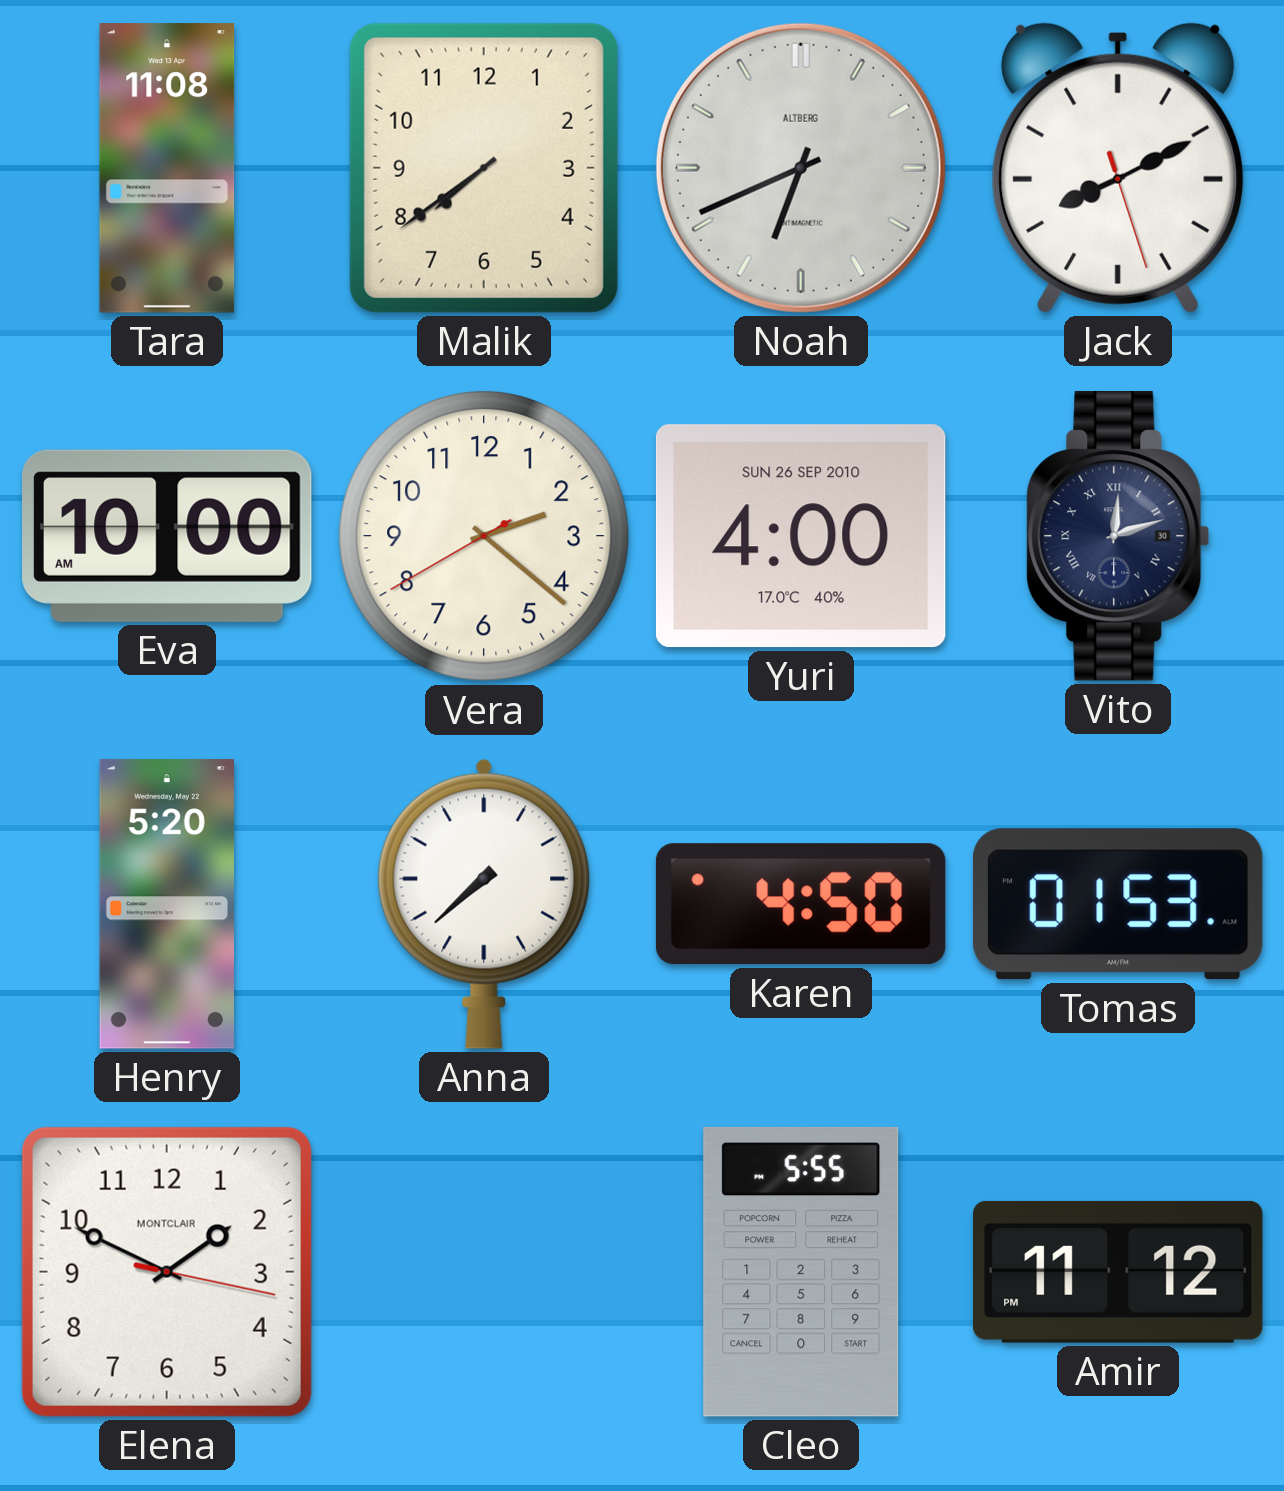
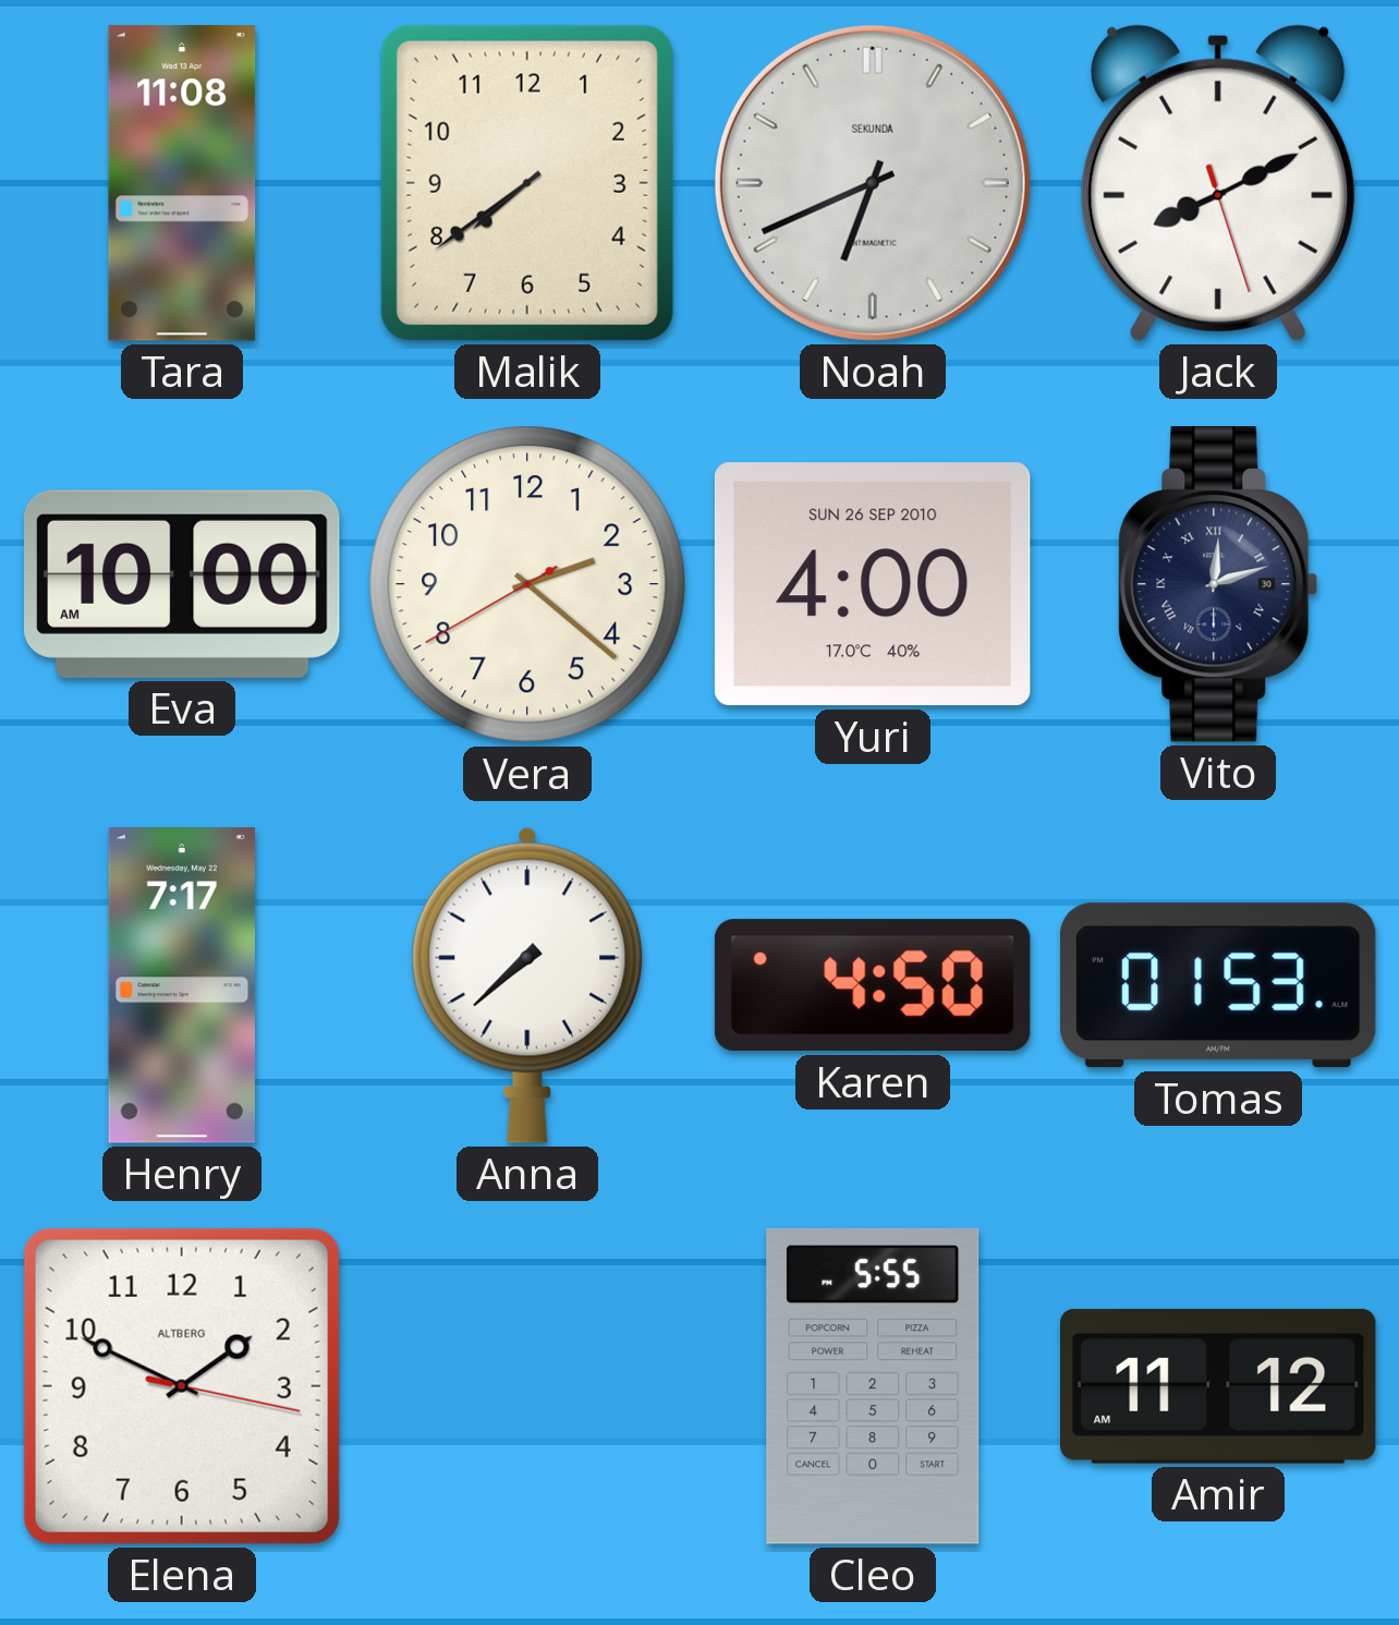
Noah brand: ALTBERG -> SEKUNDA
Henry: 5:20 -> 7:17
Elena brand: MONTCLAIR -> ALTBERG
Amir: 11:12 PM -> 11:12 AM
